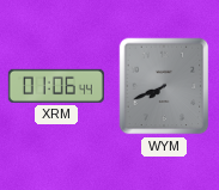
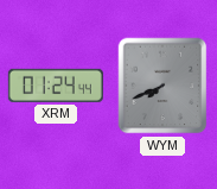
XRM: 01:06 -> 01:24
